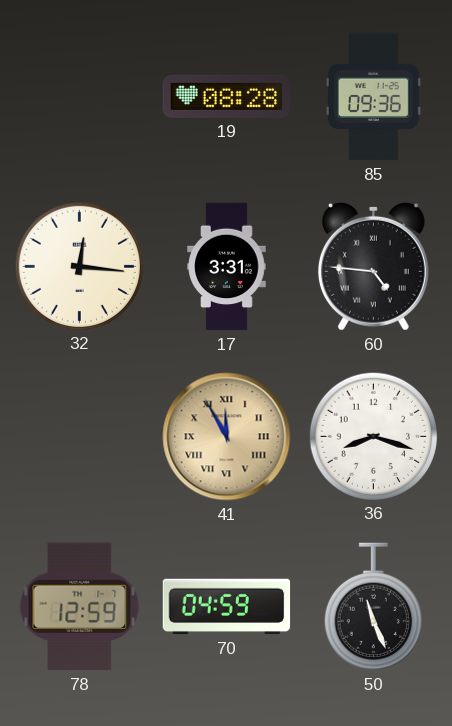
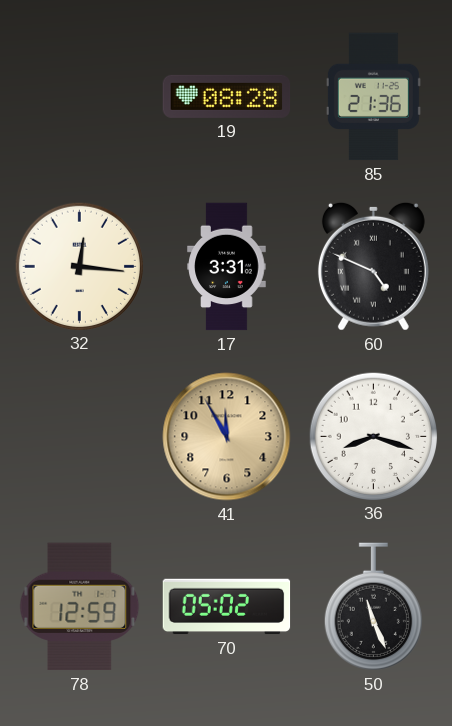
85: 09:36 -> 21:36
60: 4:46 -> 4:49
41 numerals: Roman -> Arabic
70: 04:59 -> 05:02
